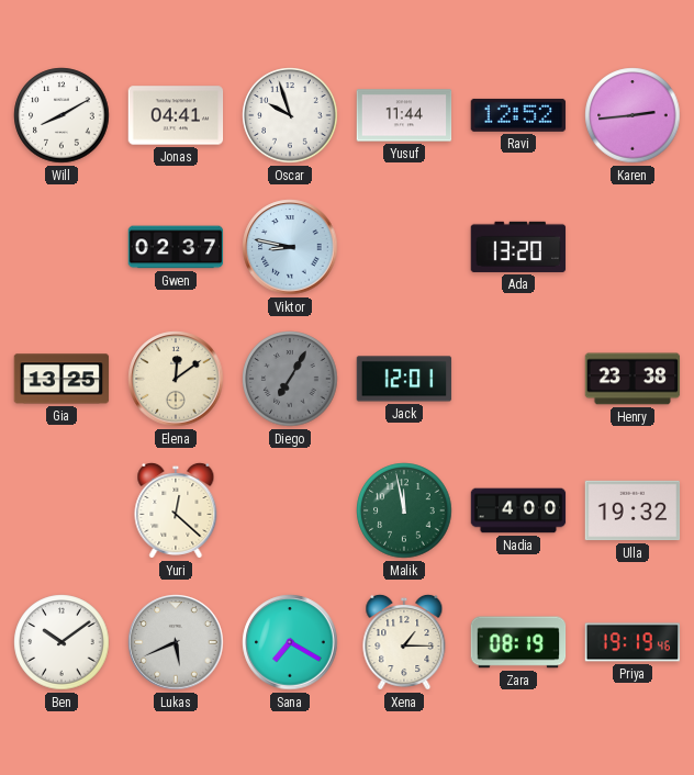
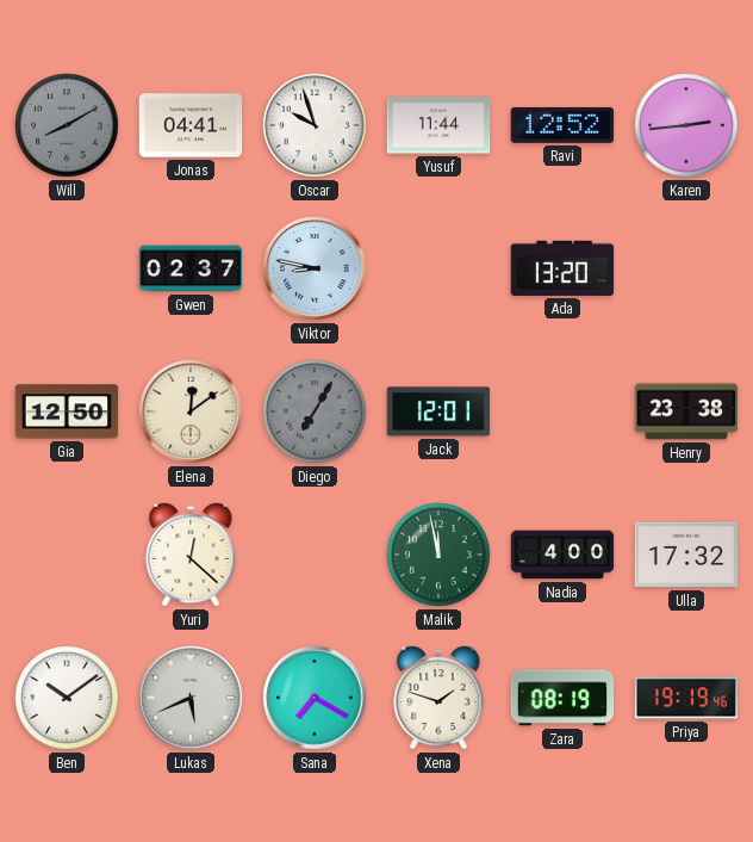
Will dial: white -> grey
Gia: 13:25 -> 12:50
Ulla: 19:32 -> 17:32
Xena: 1:15 -> 1:48
